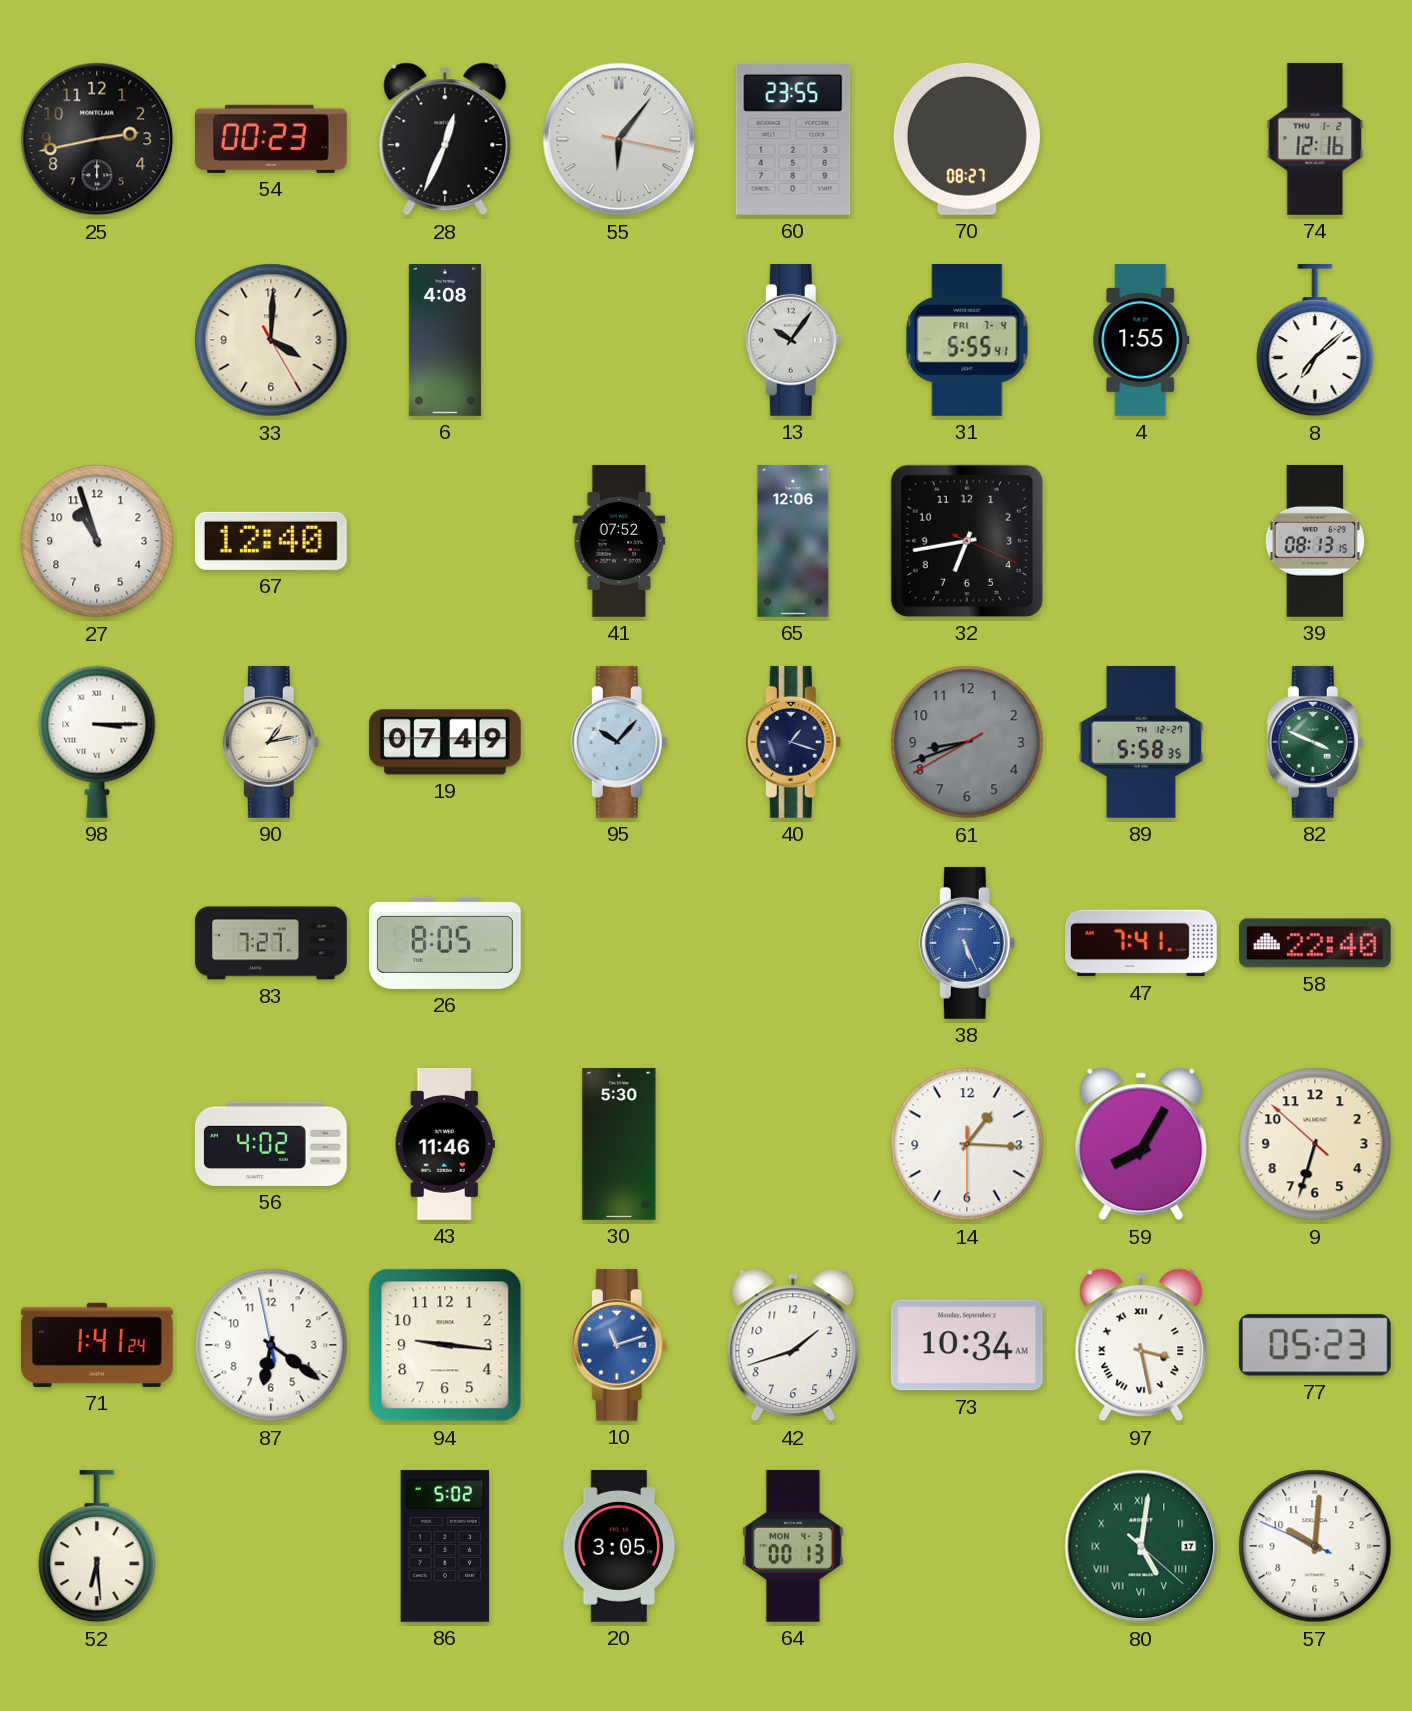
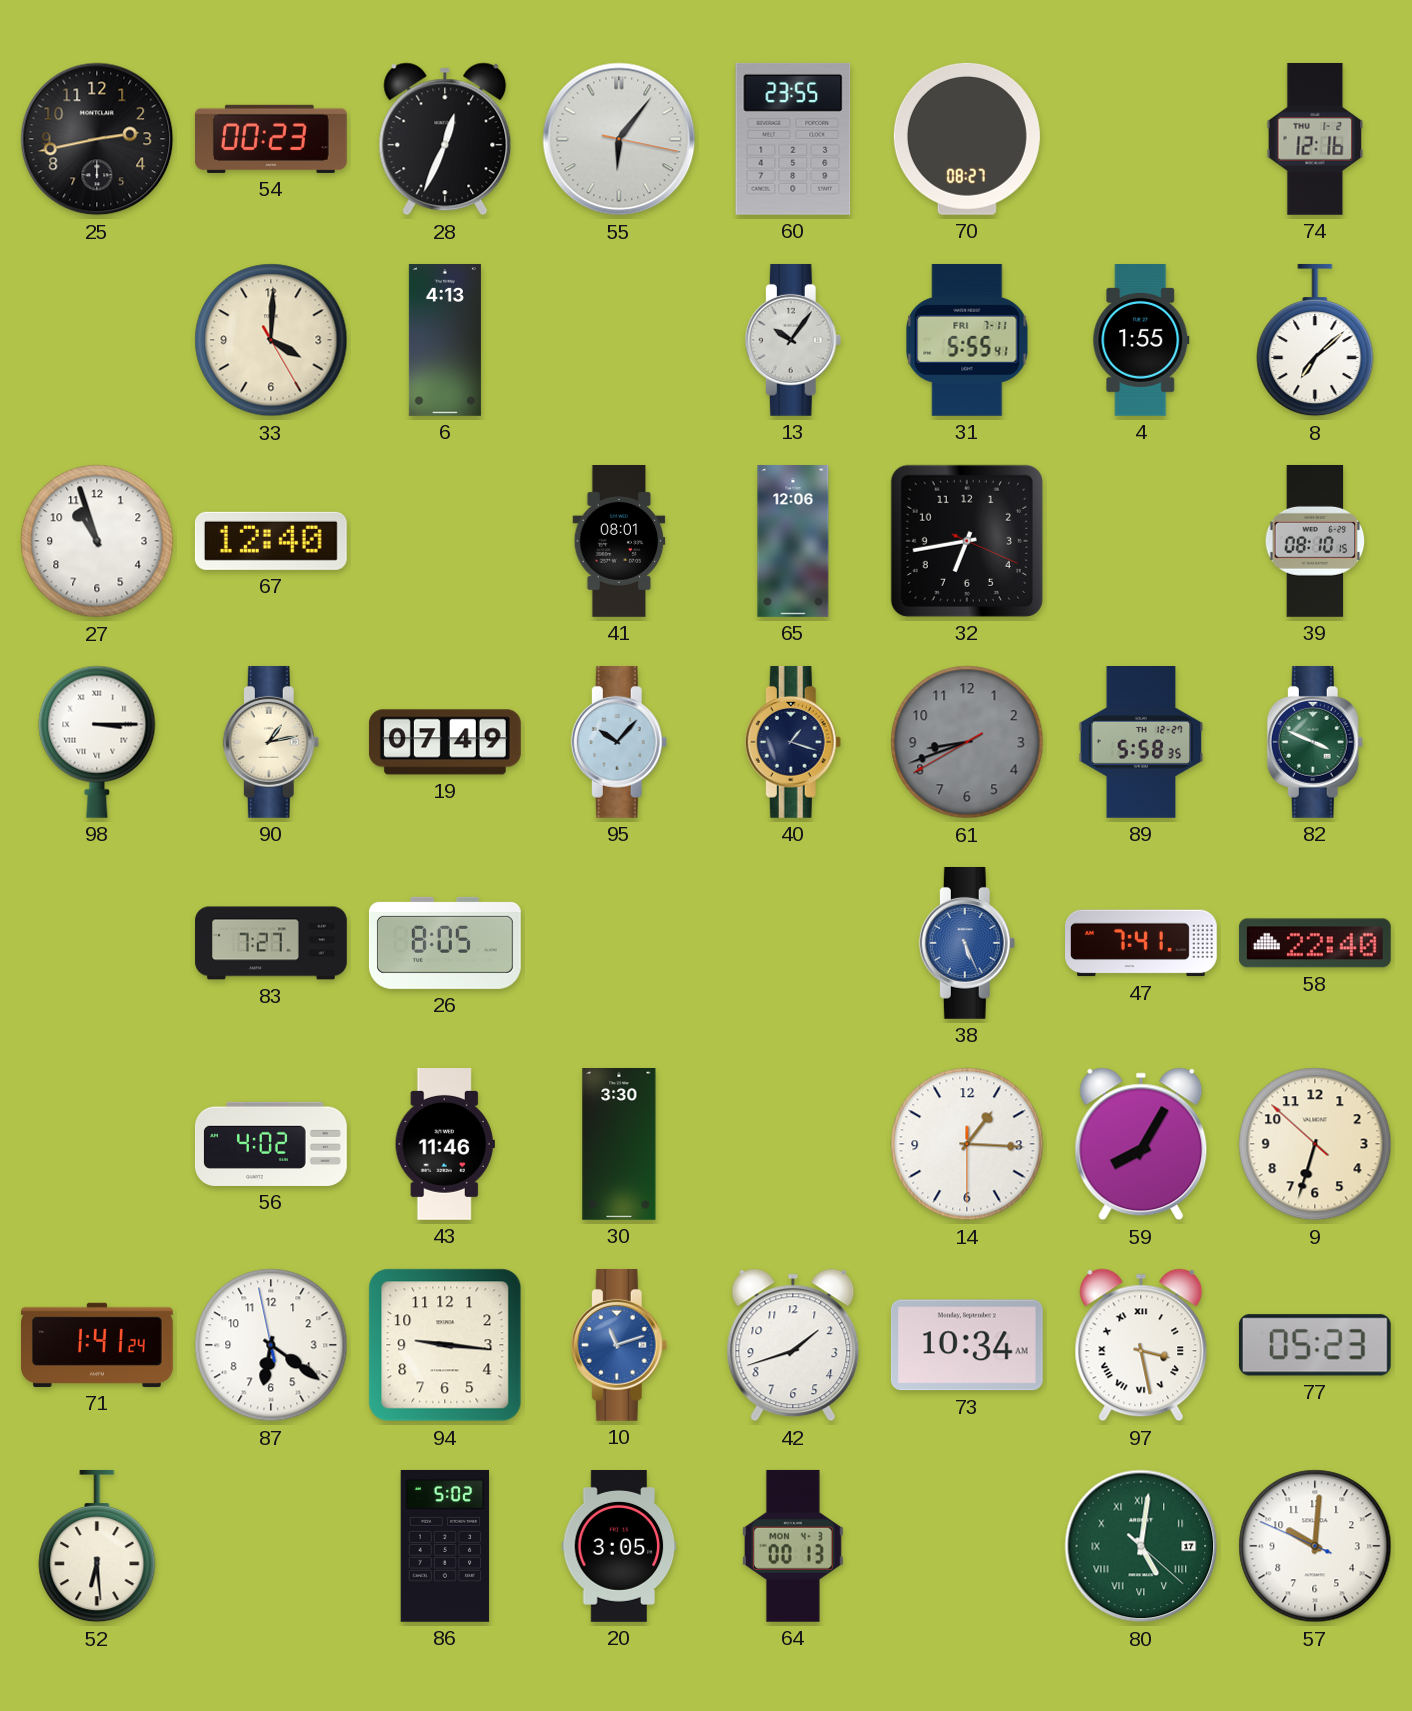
6: 4:08 -> 4:13
31 date: FRI 7-4 -> FRI 7-11
41: 07:52 -> 08:01
39: 08:13 -> 08:10
30: 5:30 -> 3:30
